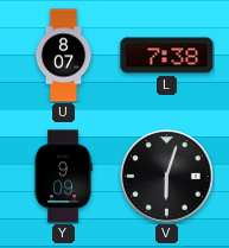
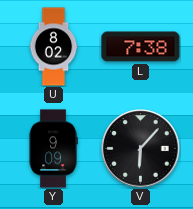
U: 8:07 -> 8:02
V: 6:03 -> 6:07
